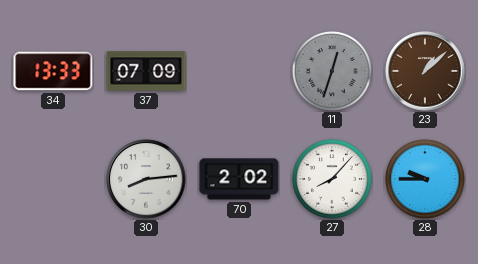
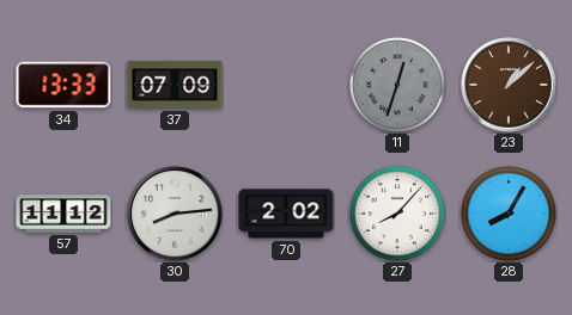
57: none -> 11:12
28: 9:45 -> 8:05
